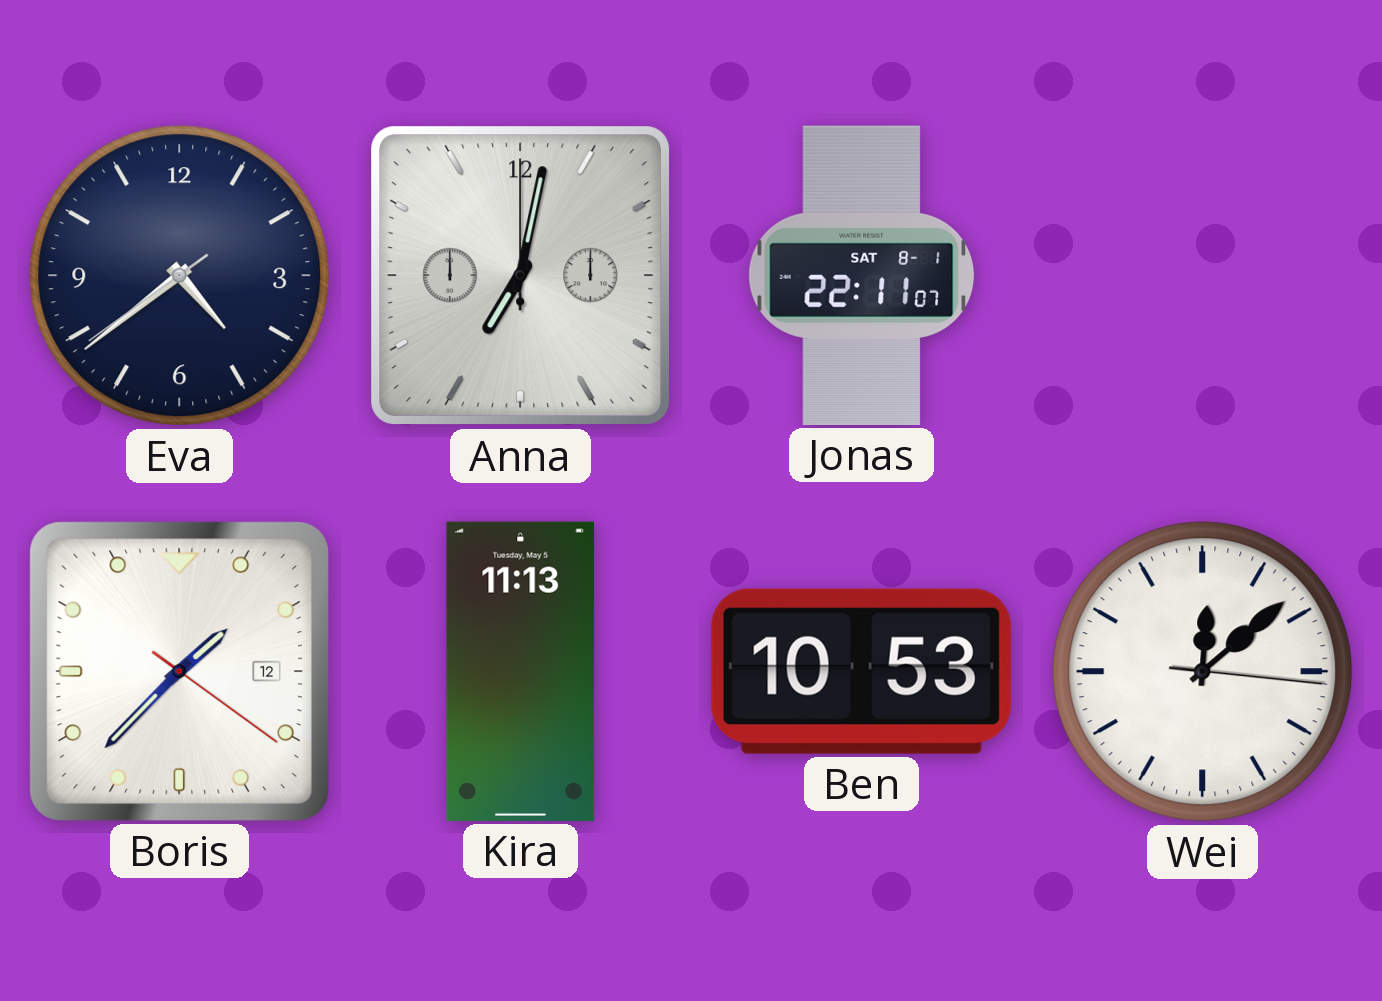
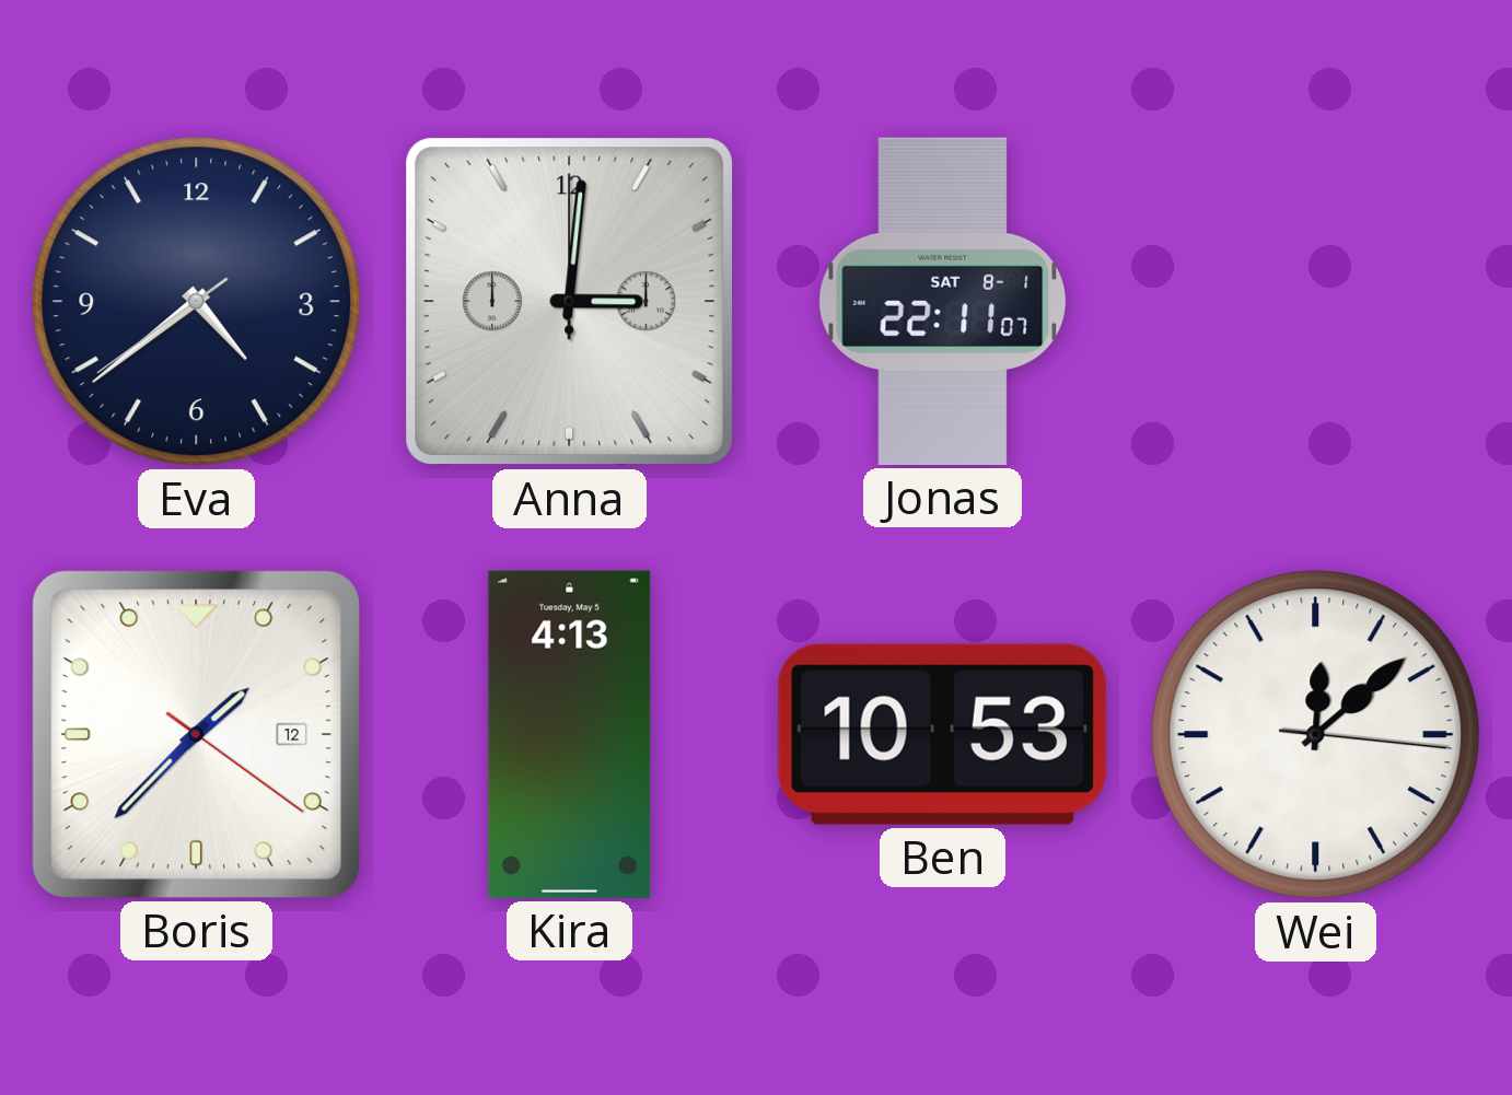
Anna: 7:02 -> 3:01
Kira: 11:13 -> 4:13
